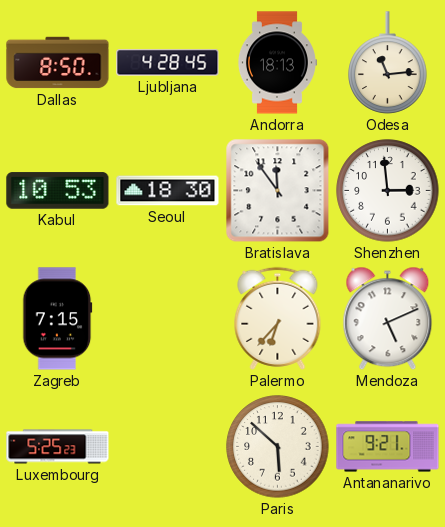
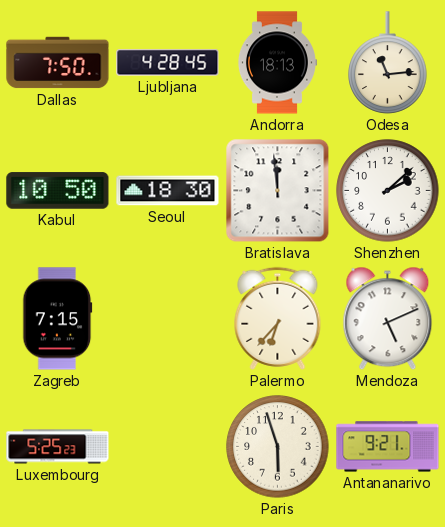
Dallas: 8:50 -> 7:50
Kabul: 10:53 -> 10:50
Bratislava: 11:54 -> 11:59
Shenzhen: 2:59 -> 2:08
Paris: 5:52 -> 5:57
